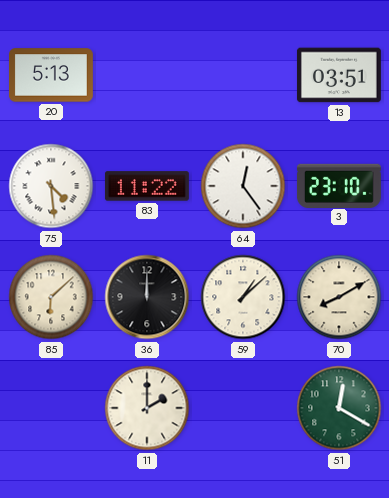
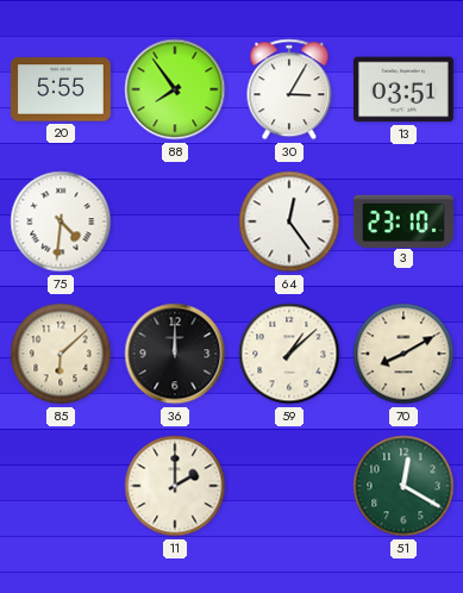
20: 5:13 -> 5:55
88: none -> 7:54
30: none -> 3:05
75: 4:29 -> 4:31
83: 11:22 -> none
